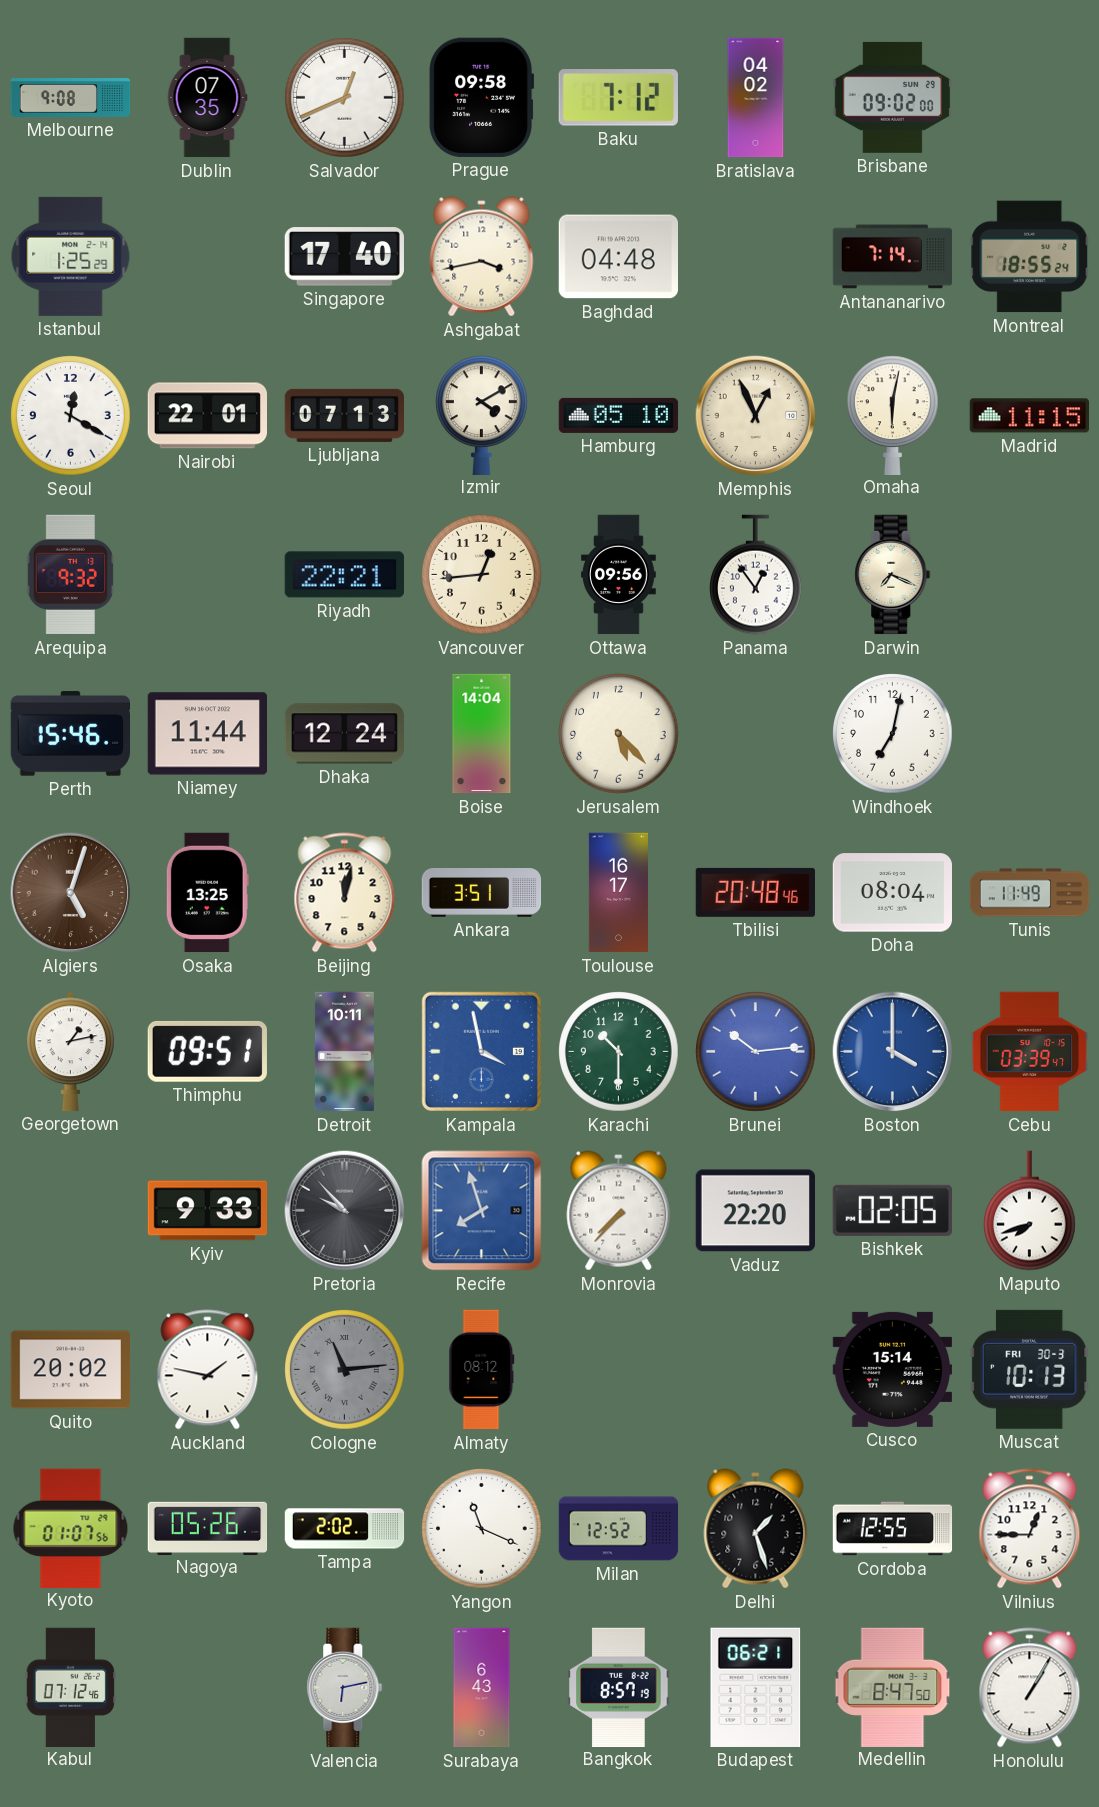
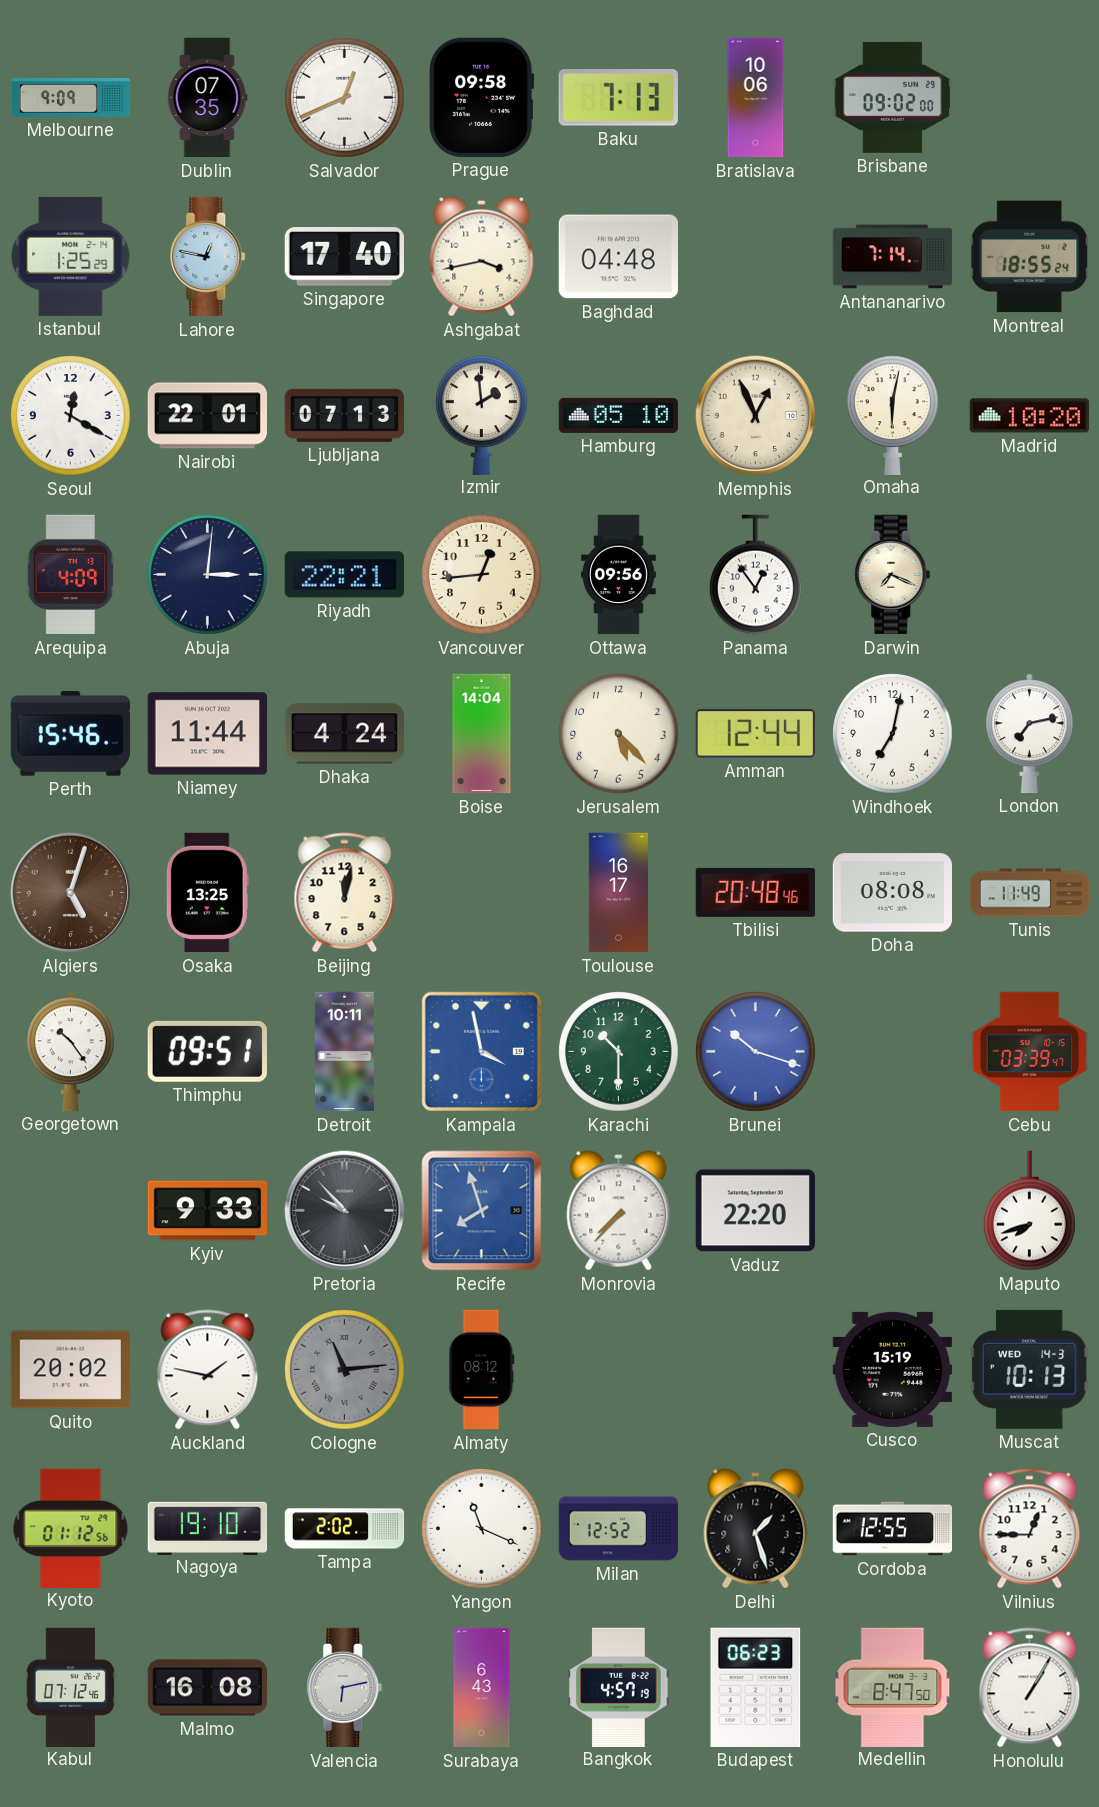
Melbourne: 9:08 -> 9:09
Baku: 7:12 -> 7:13
Bratislava: 04:02 -> 10:06
Lahore: none -> 12:47
Izmir: 4:10 -> 1:59
Madrid: 11:15 -> 10:20
Arequipa: 9:32 -> 4:09
Abuja: none -> 3:01
Dhaka: 12:24 -> 4:24
Amman: none -> 12:44
London: none -> 7:13
Ankara: 3:51 -> none
Doha: 08:04 -> 08:08
Georgetown: 1:13 -> 10:24
Brunei: 10:14 -> 10:18
Boston: 4:00 -> none
Bishkek: 02:05 -> none
Cusco: 15:14 -> 15:19
Muscat date: FRI 30-3 -> WED 14-3
Kyoto: 01:07 -> 01:12
Nagoya: 05:26 -> 19:10
Malmo: none -> 16:08
Bangkok: 8:57 -> 4:57
Budapest: 06:21 -> 06:23
